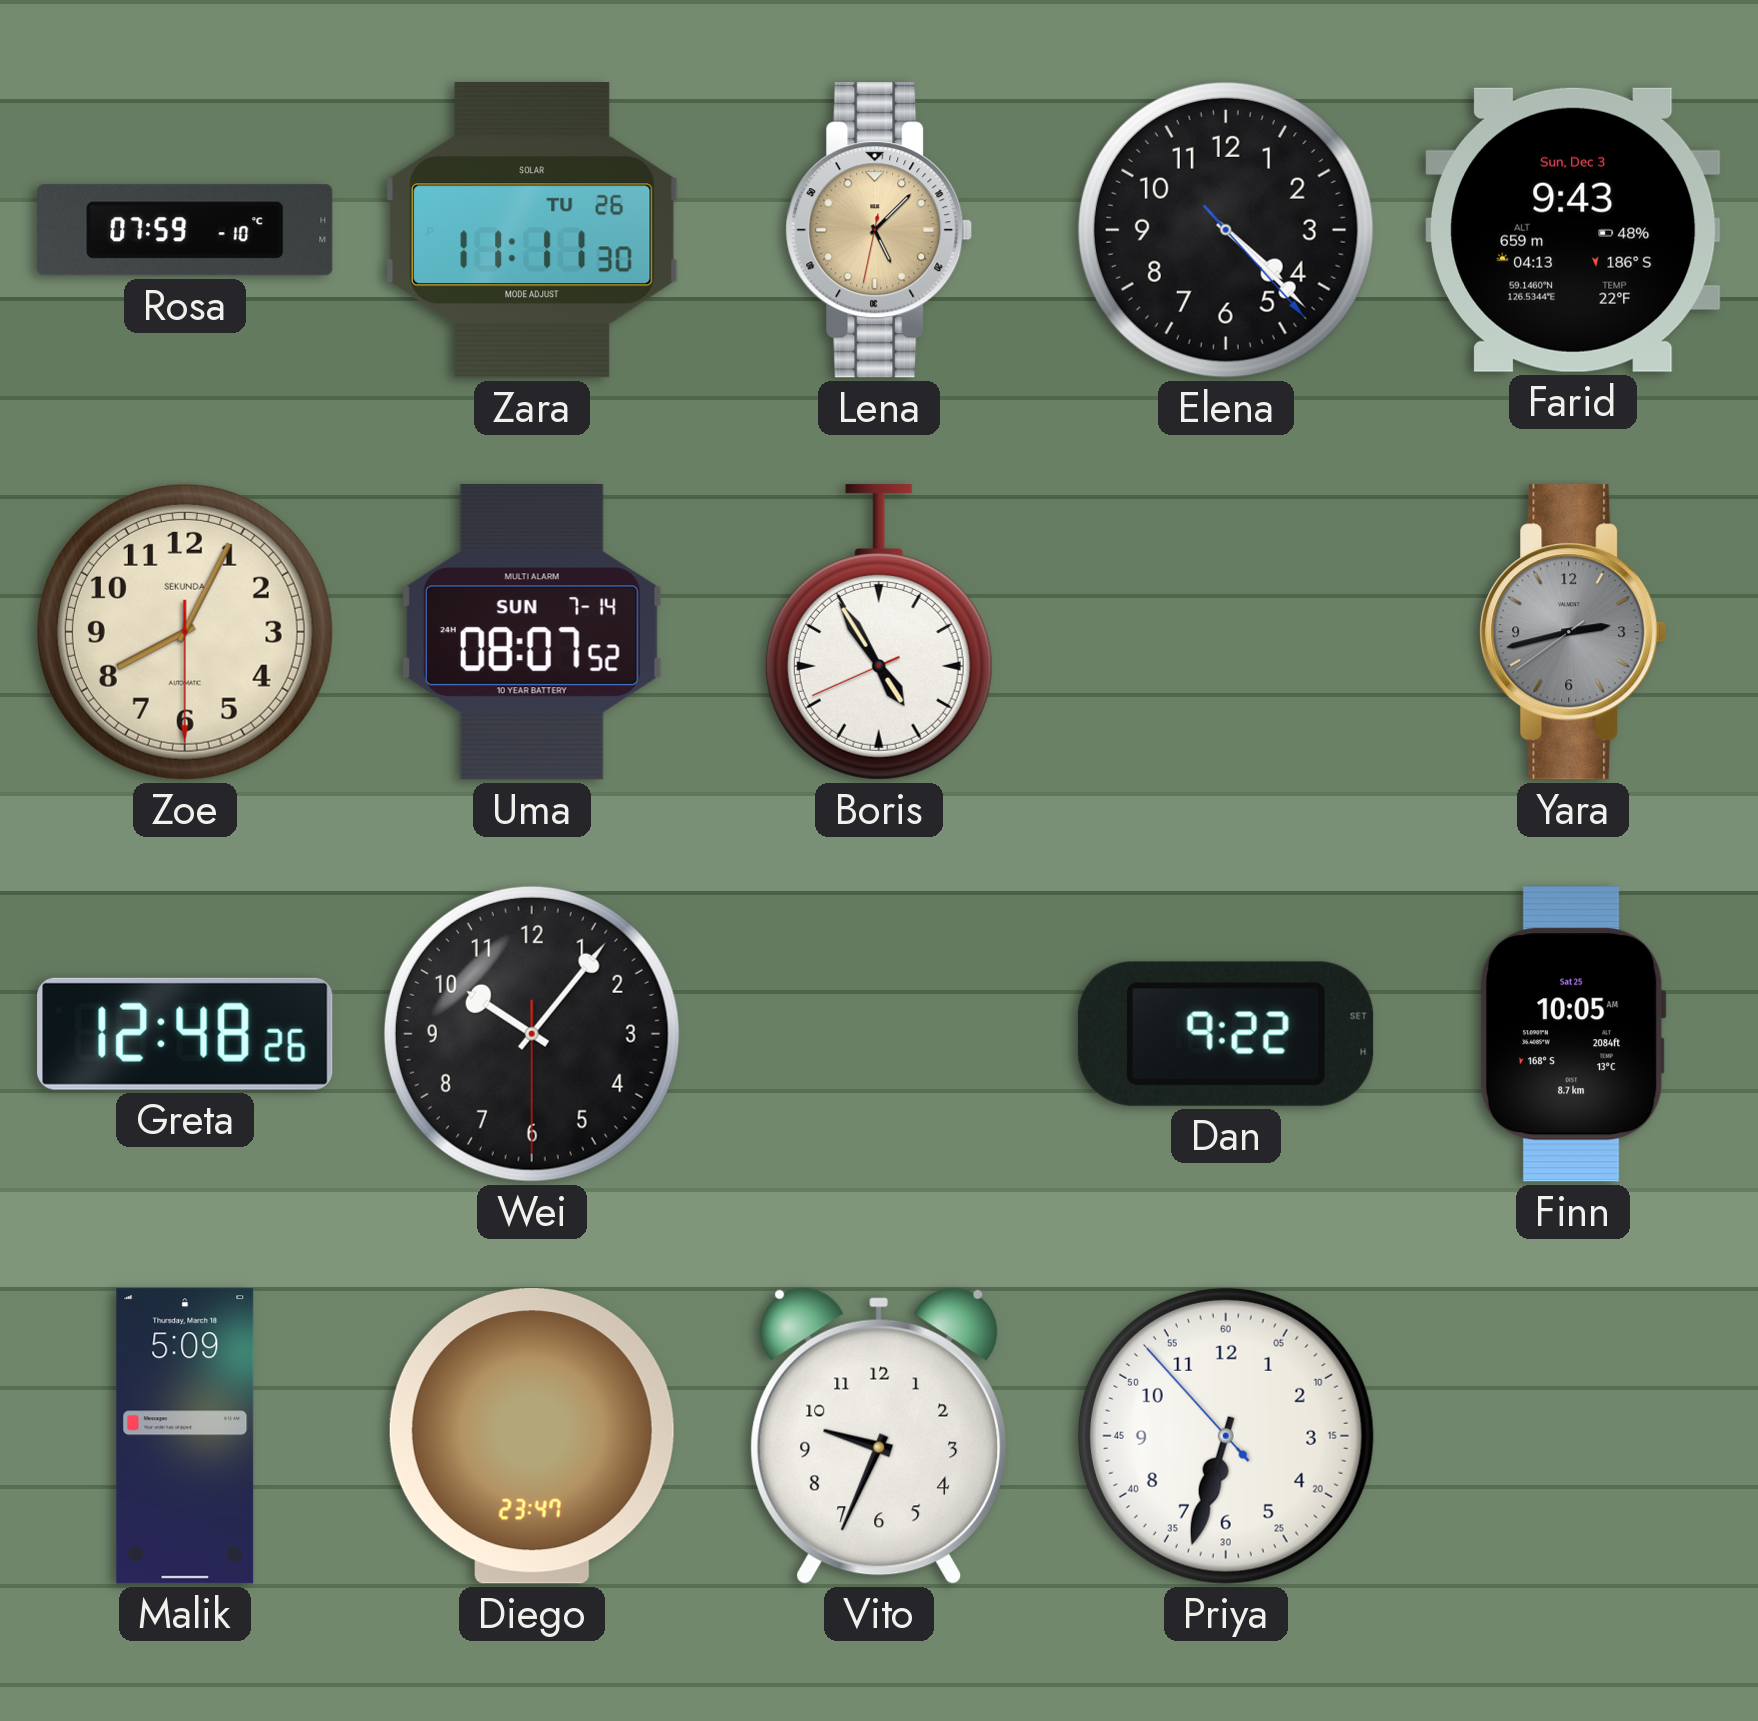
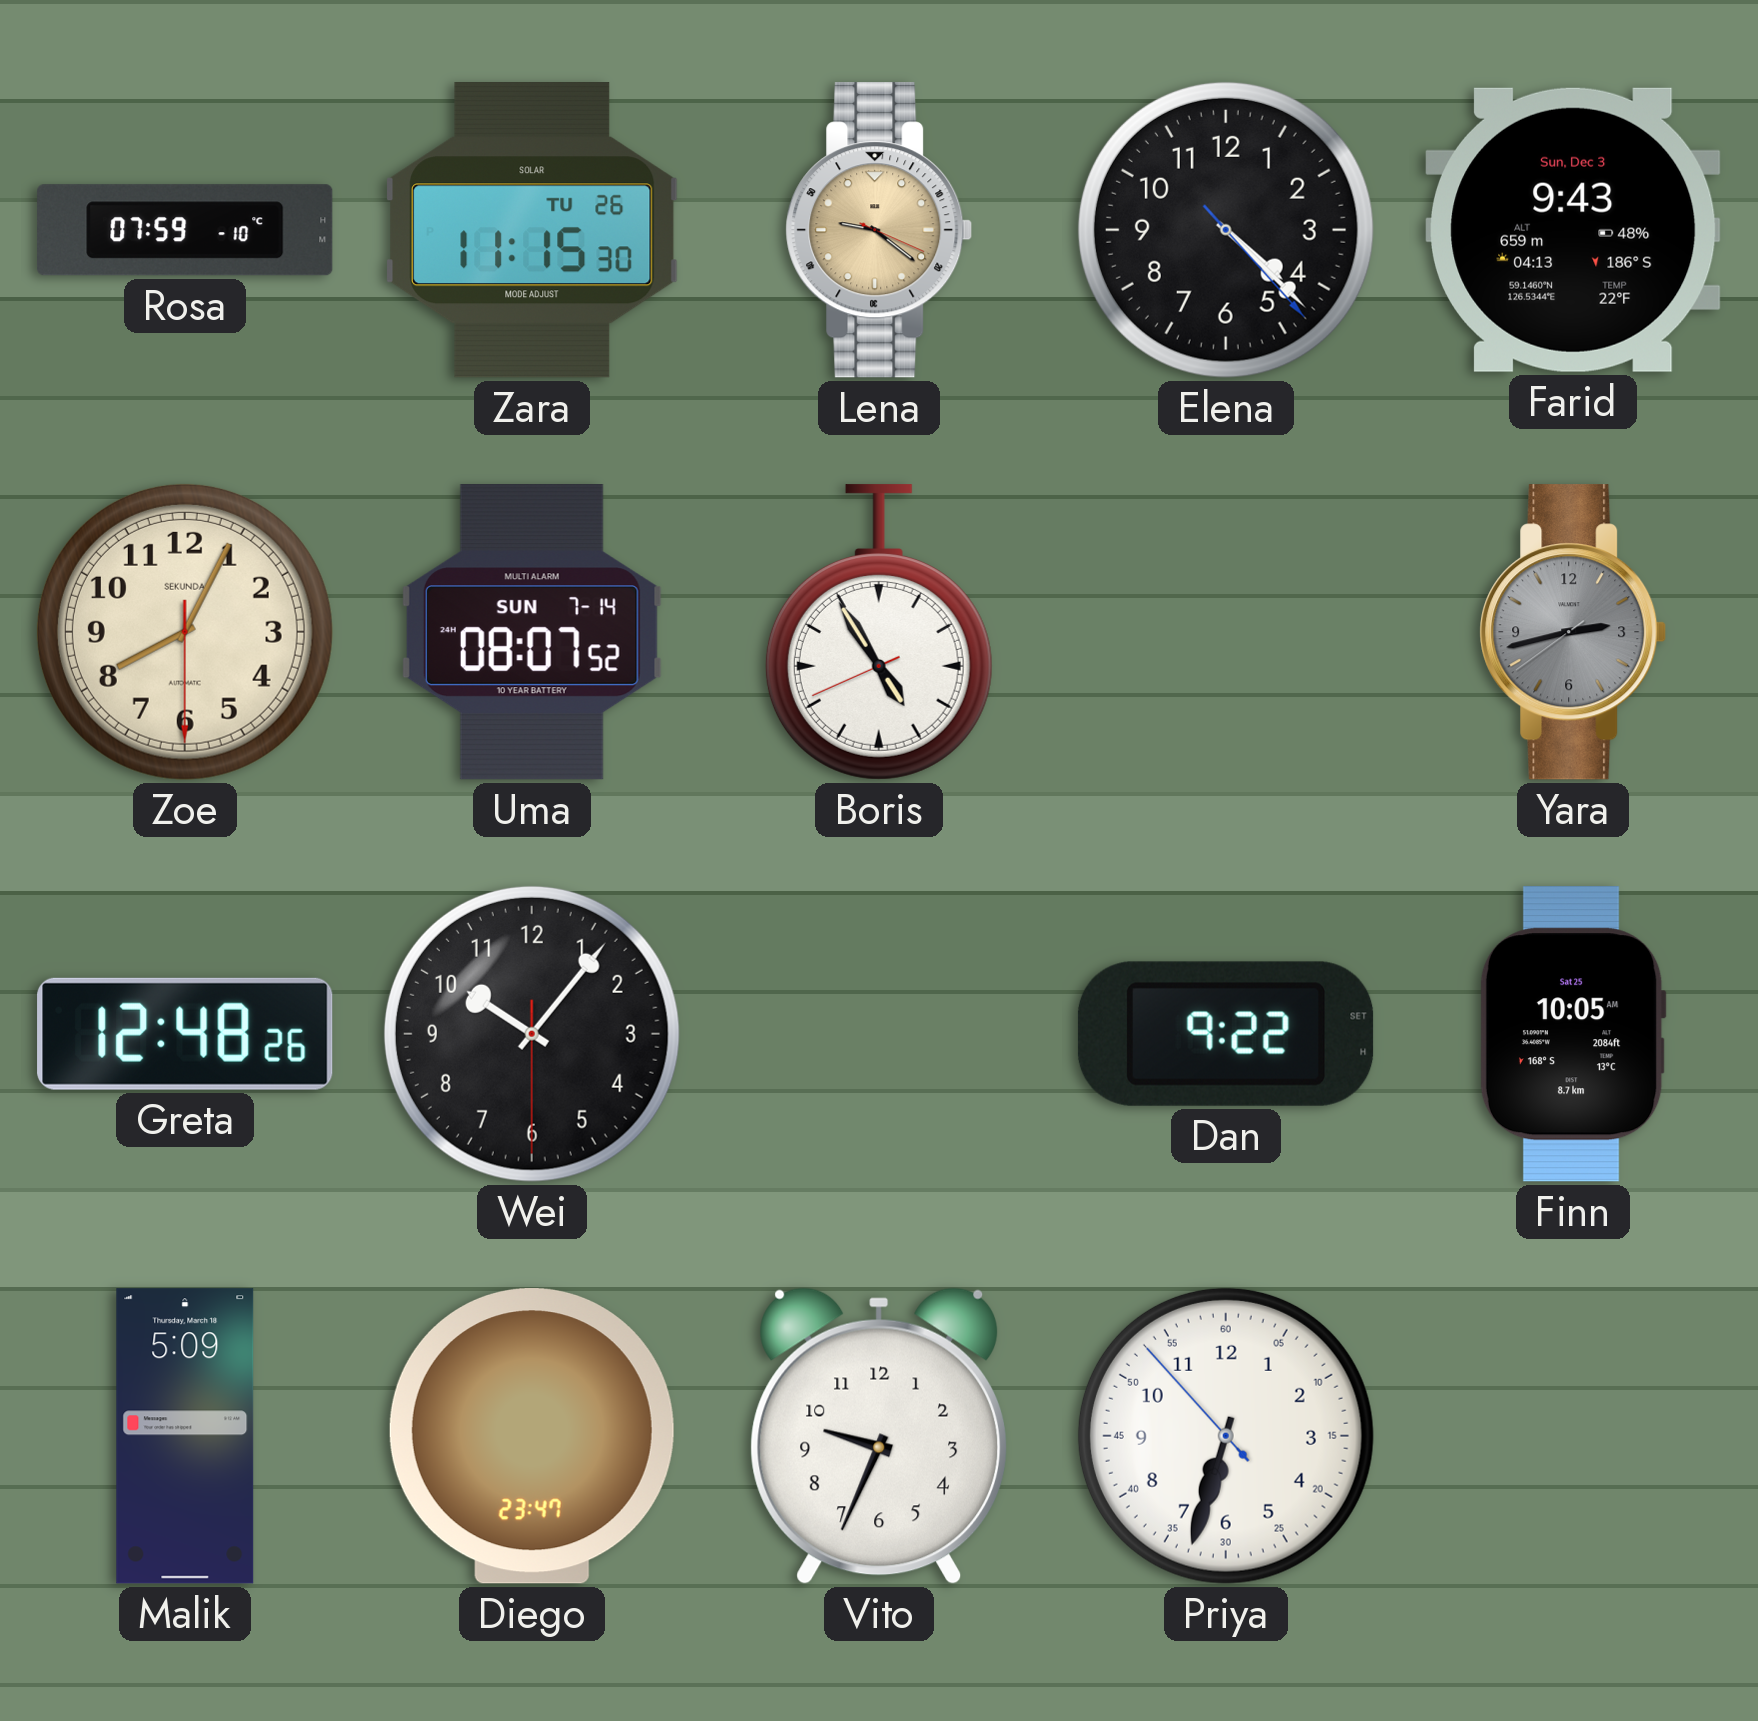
Zara: 11:11 -> 11:15
Lena: 5:07 -> 9:21
